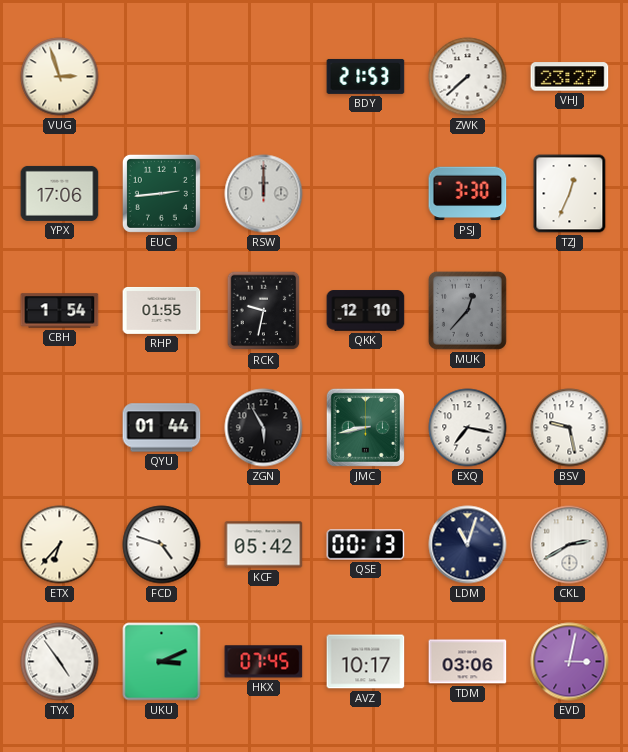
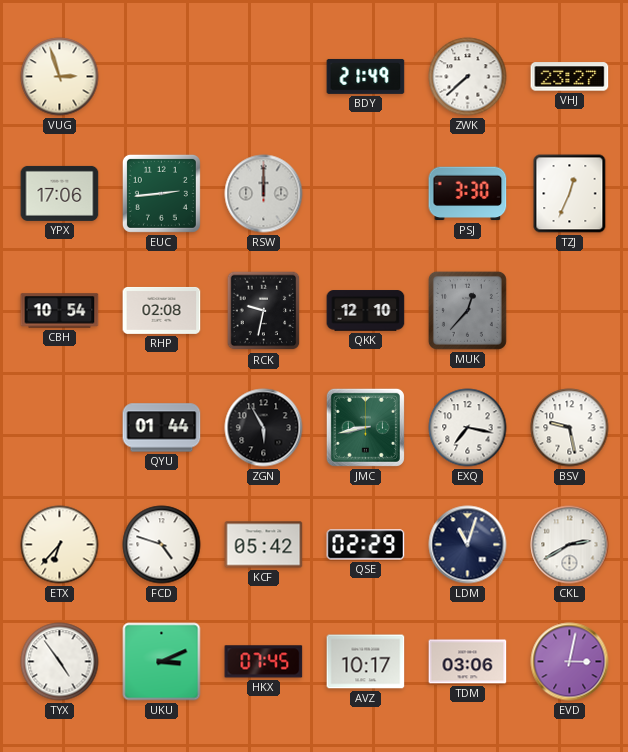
BDY: 21:53 -> 21:49
CBH: 1:54 -> 10:54
RHP: 01:55 -> 02:08
QSE: 00:13 -> 02:29
